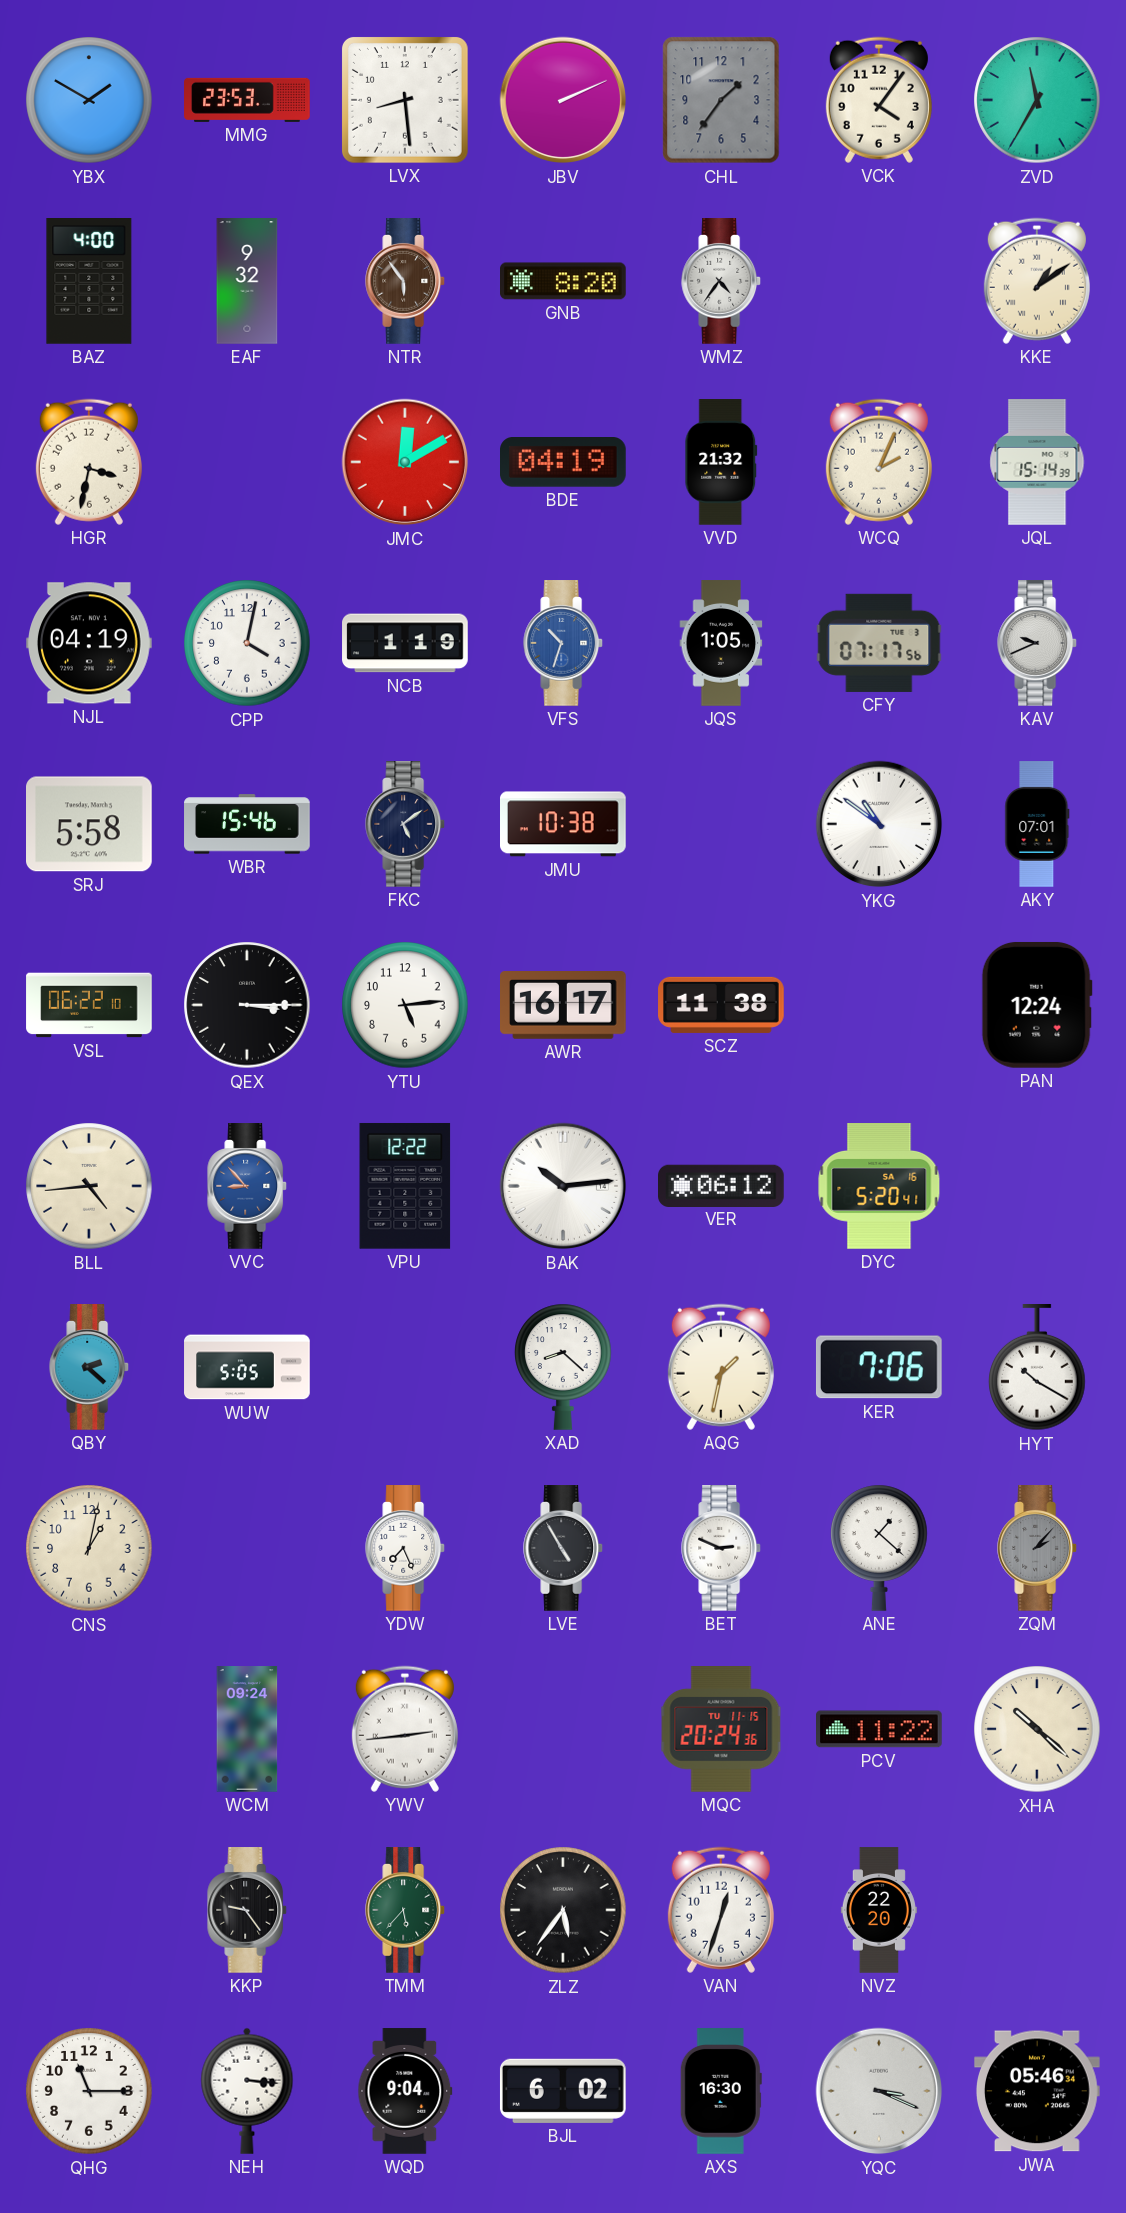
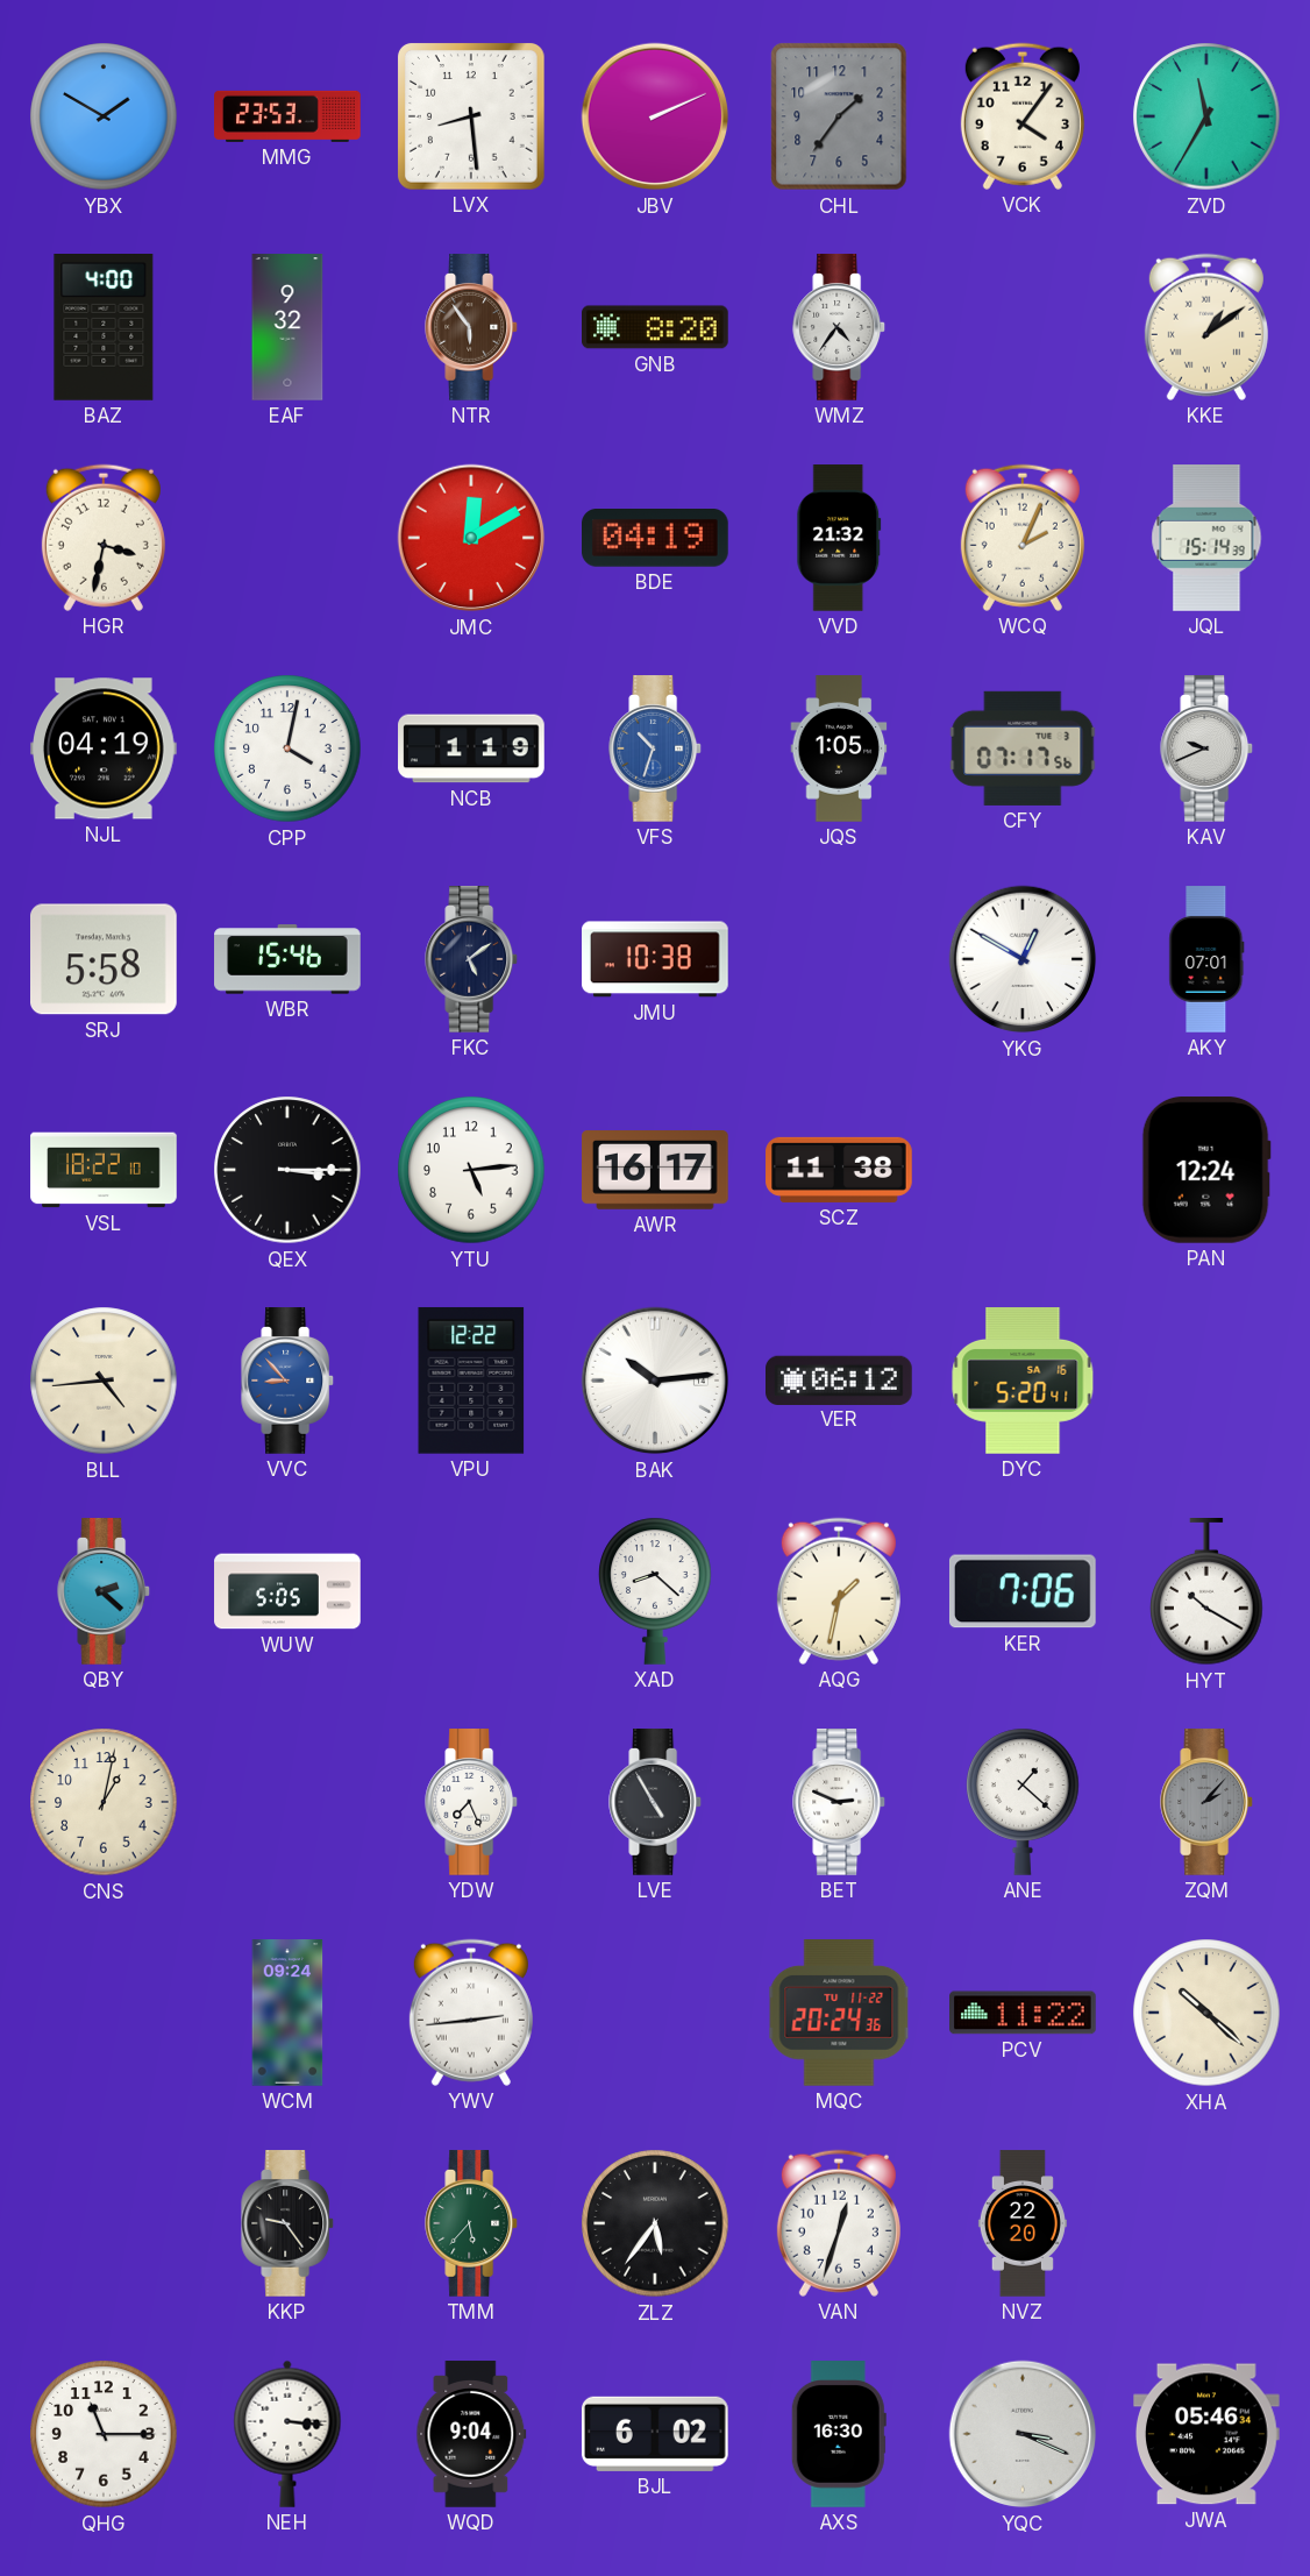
YKG: 10:51 -> 12:50
VSL: 06:22 -> 18:22
MQC date: TU 11-15 -> TU 11-22
